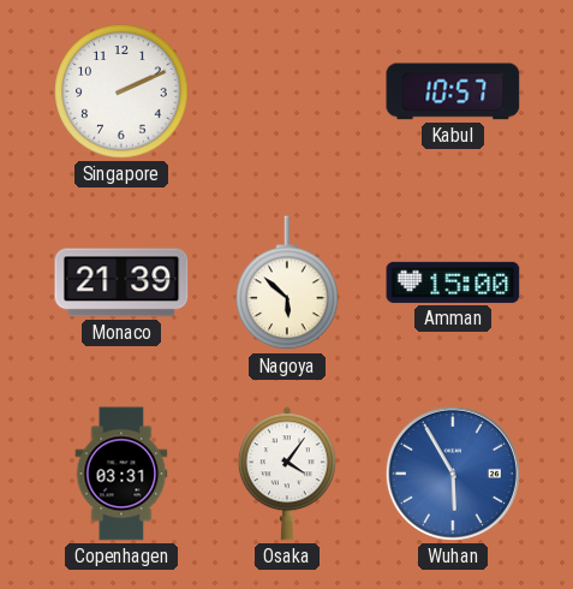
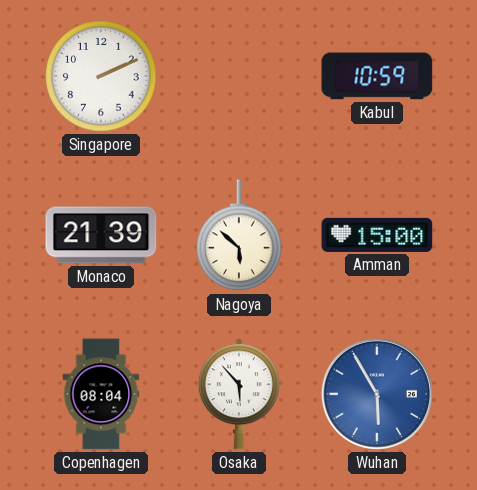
Kabul: 10:57 -> 10:59
Copenhagen: 03:31 -> 08:04
Osaka: 4:06 -> 5:53
